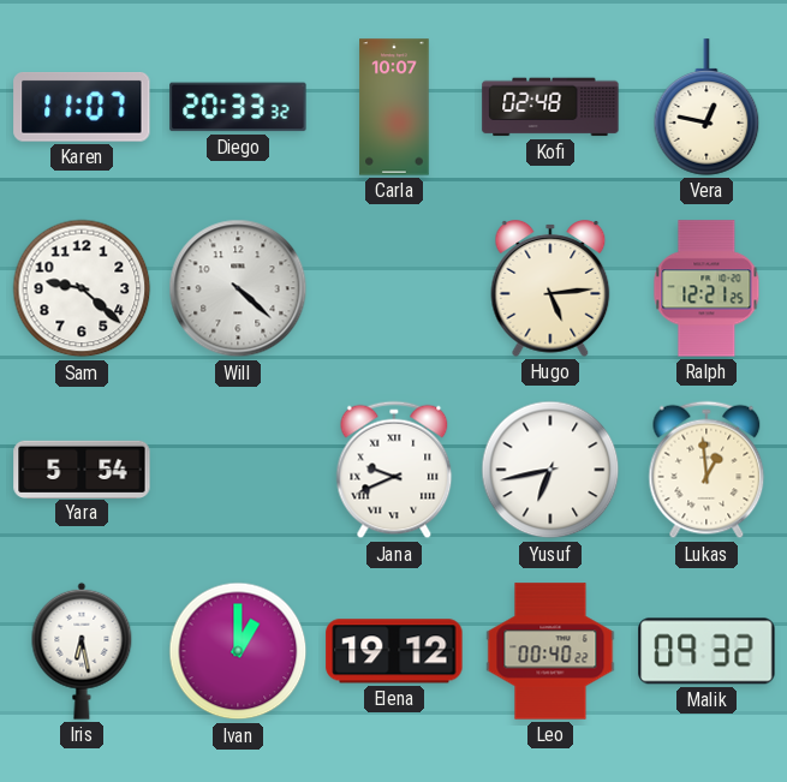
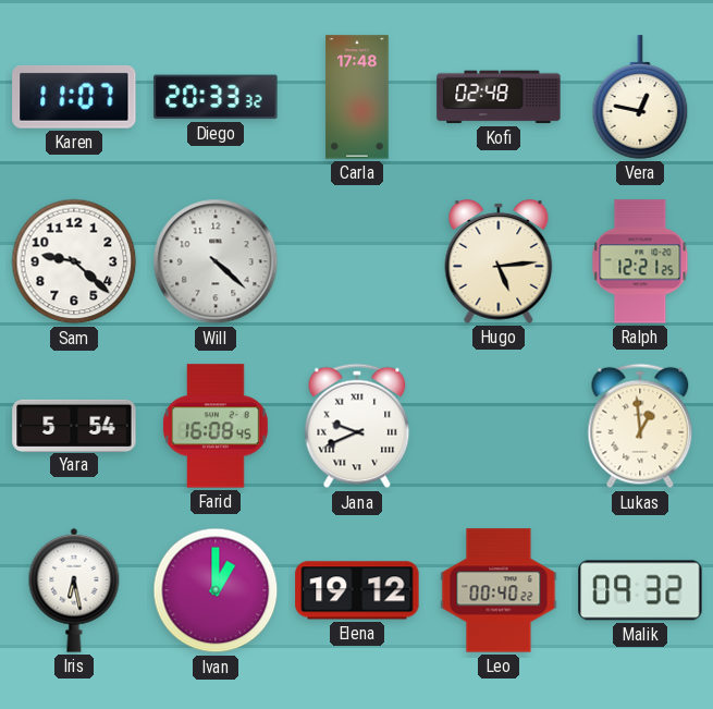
Carla: 10:07 -> 17:48
Farid: none -> 16:08
Yusuf: 6:43 -> none
